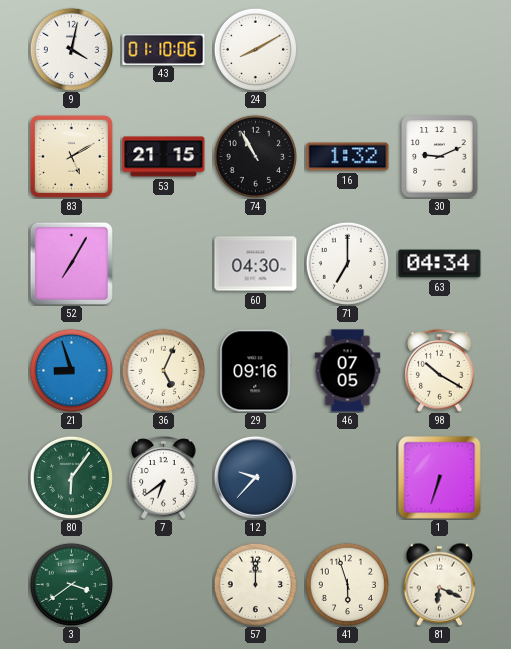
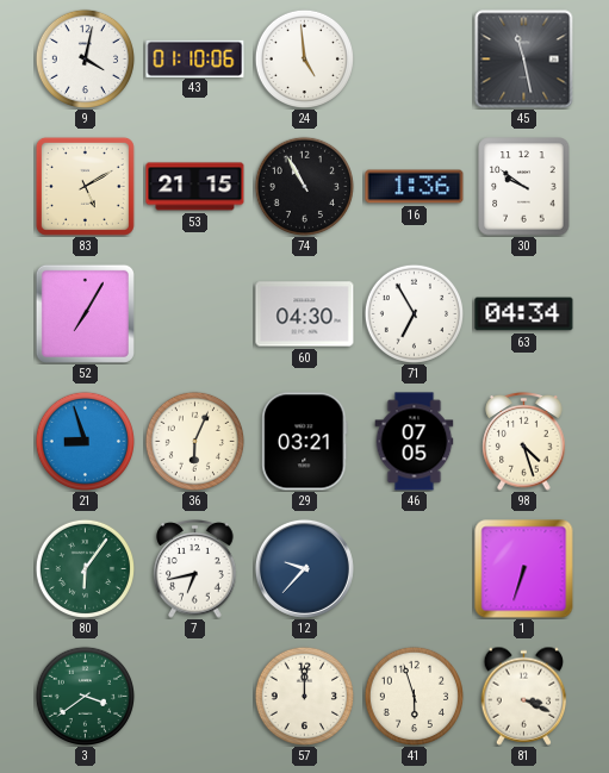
24: 8:10 -> 4:59
45: none -> 11:28
16: 1:32 -> 1:36
30: 9:11 -> 9:51
71: 7:00 -> 6:55
36: 5:04 -> 6:04
29: 09:16 -> 03:21
98: 10:20 -> 4:27
7: 6:39 -> 6:43
81: 6:19 -> 3:19
